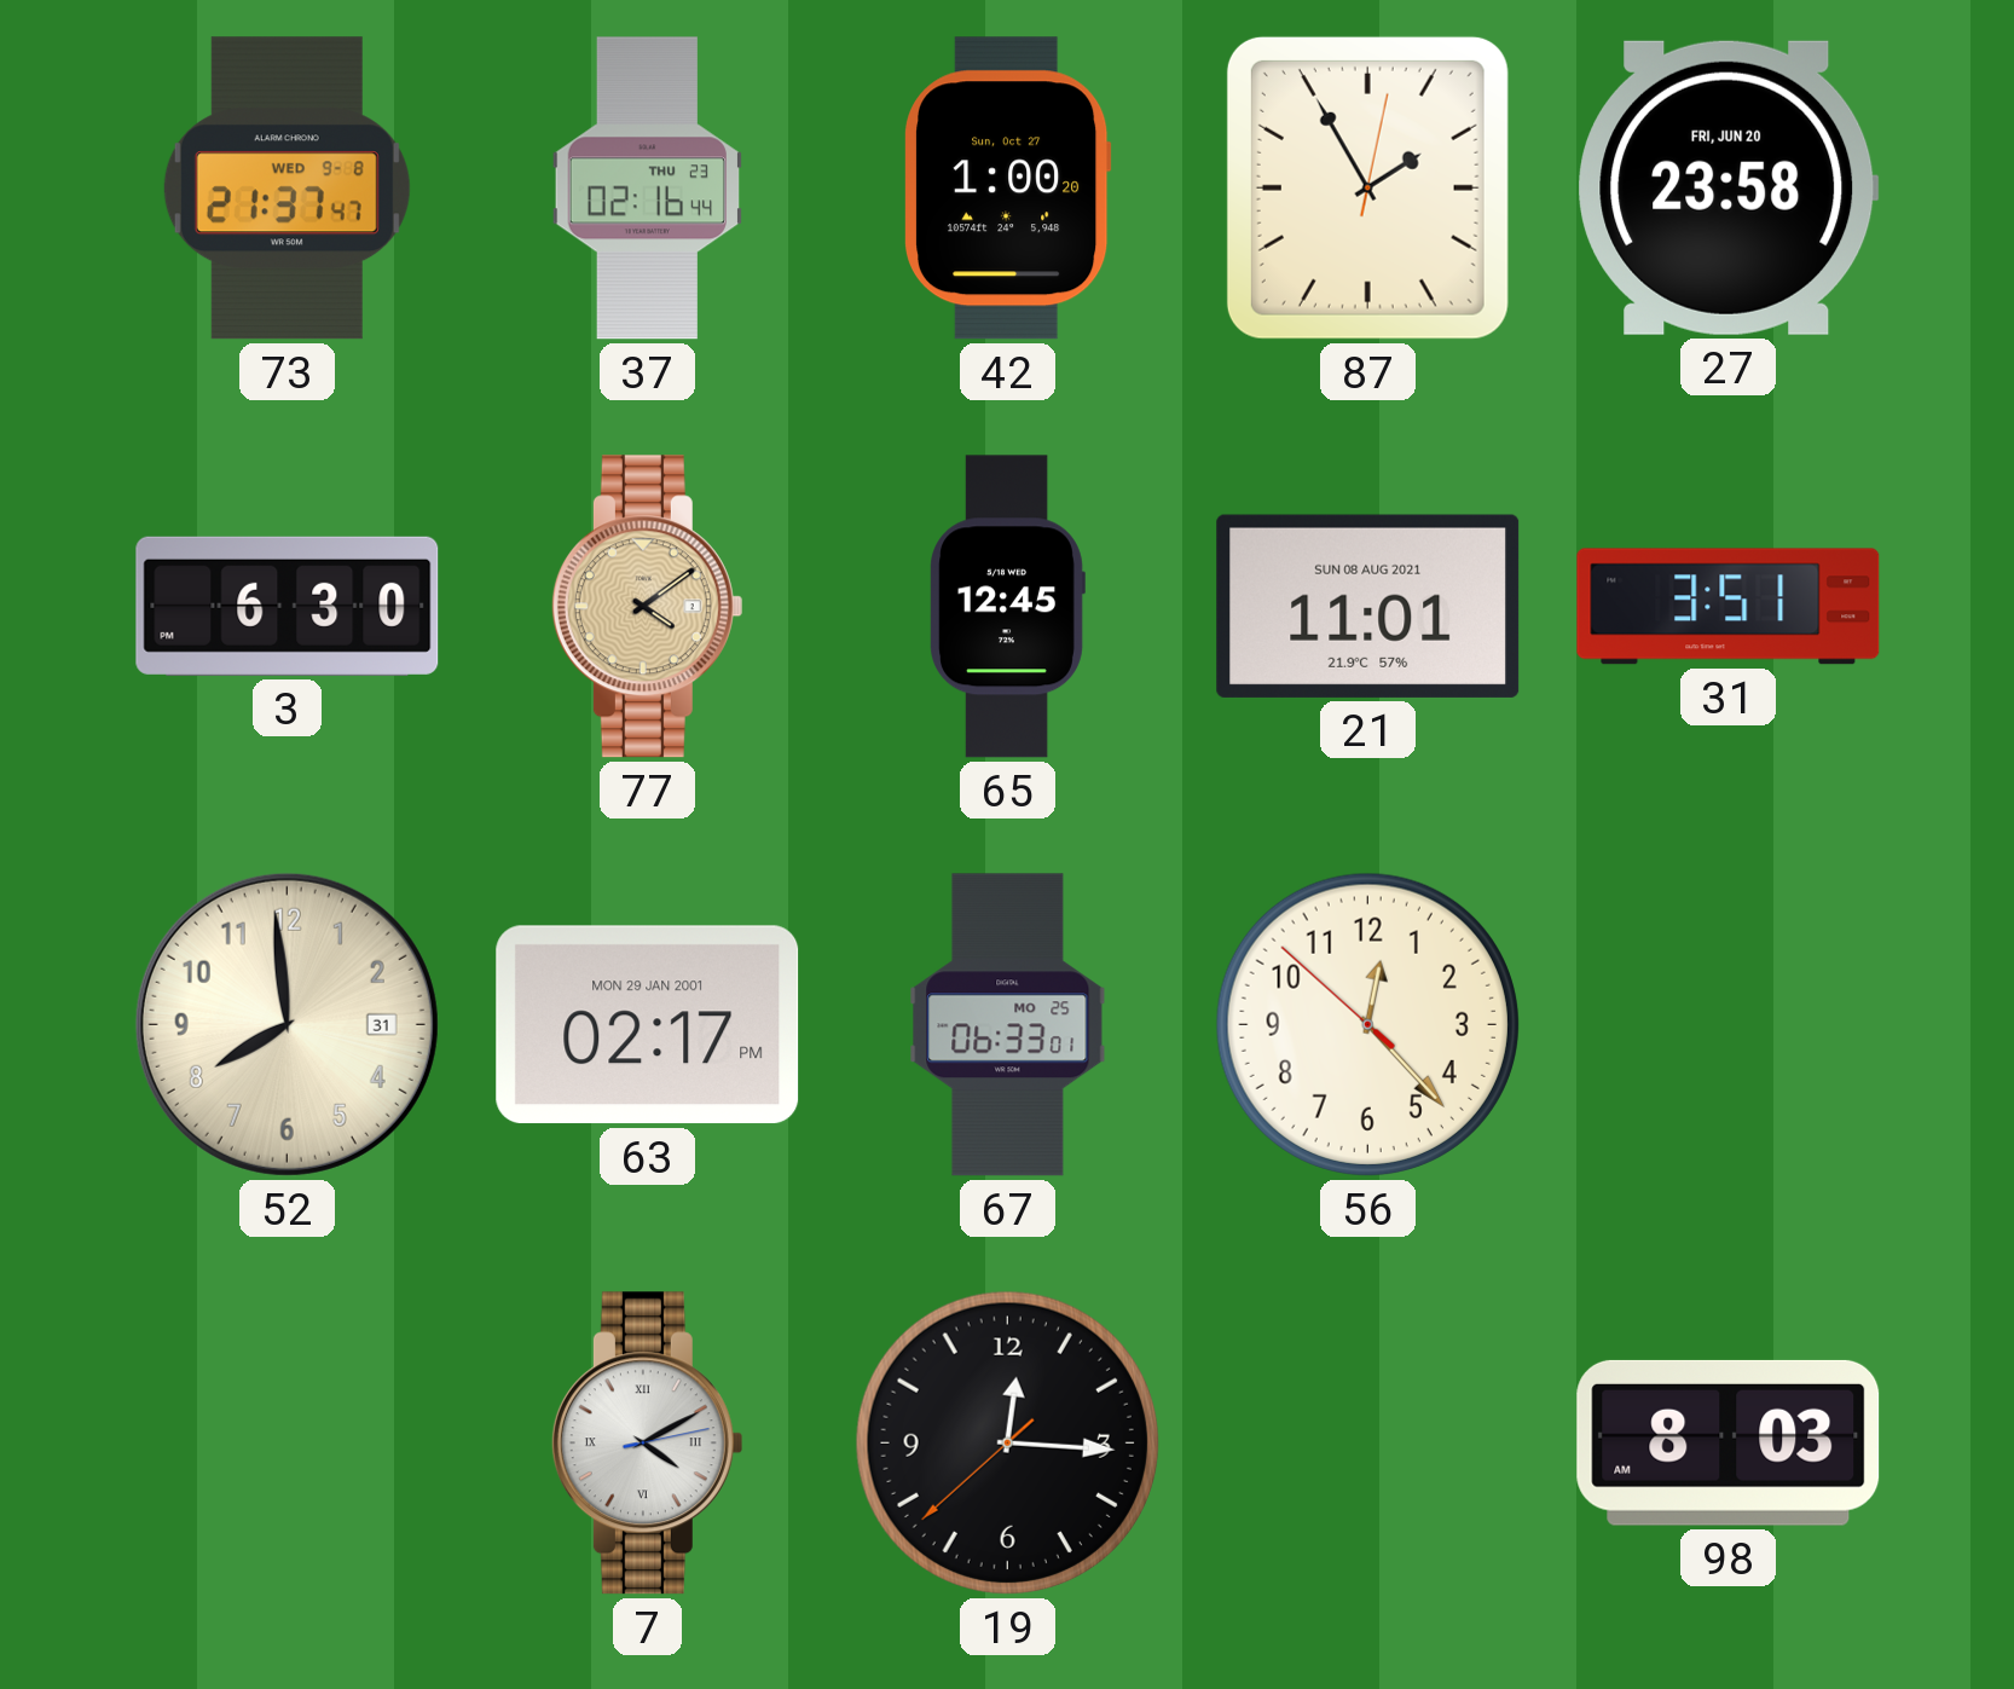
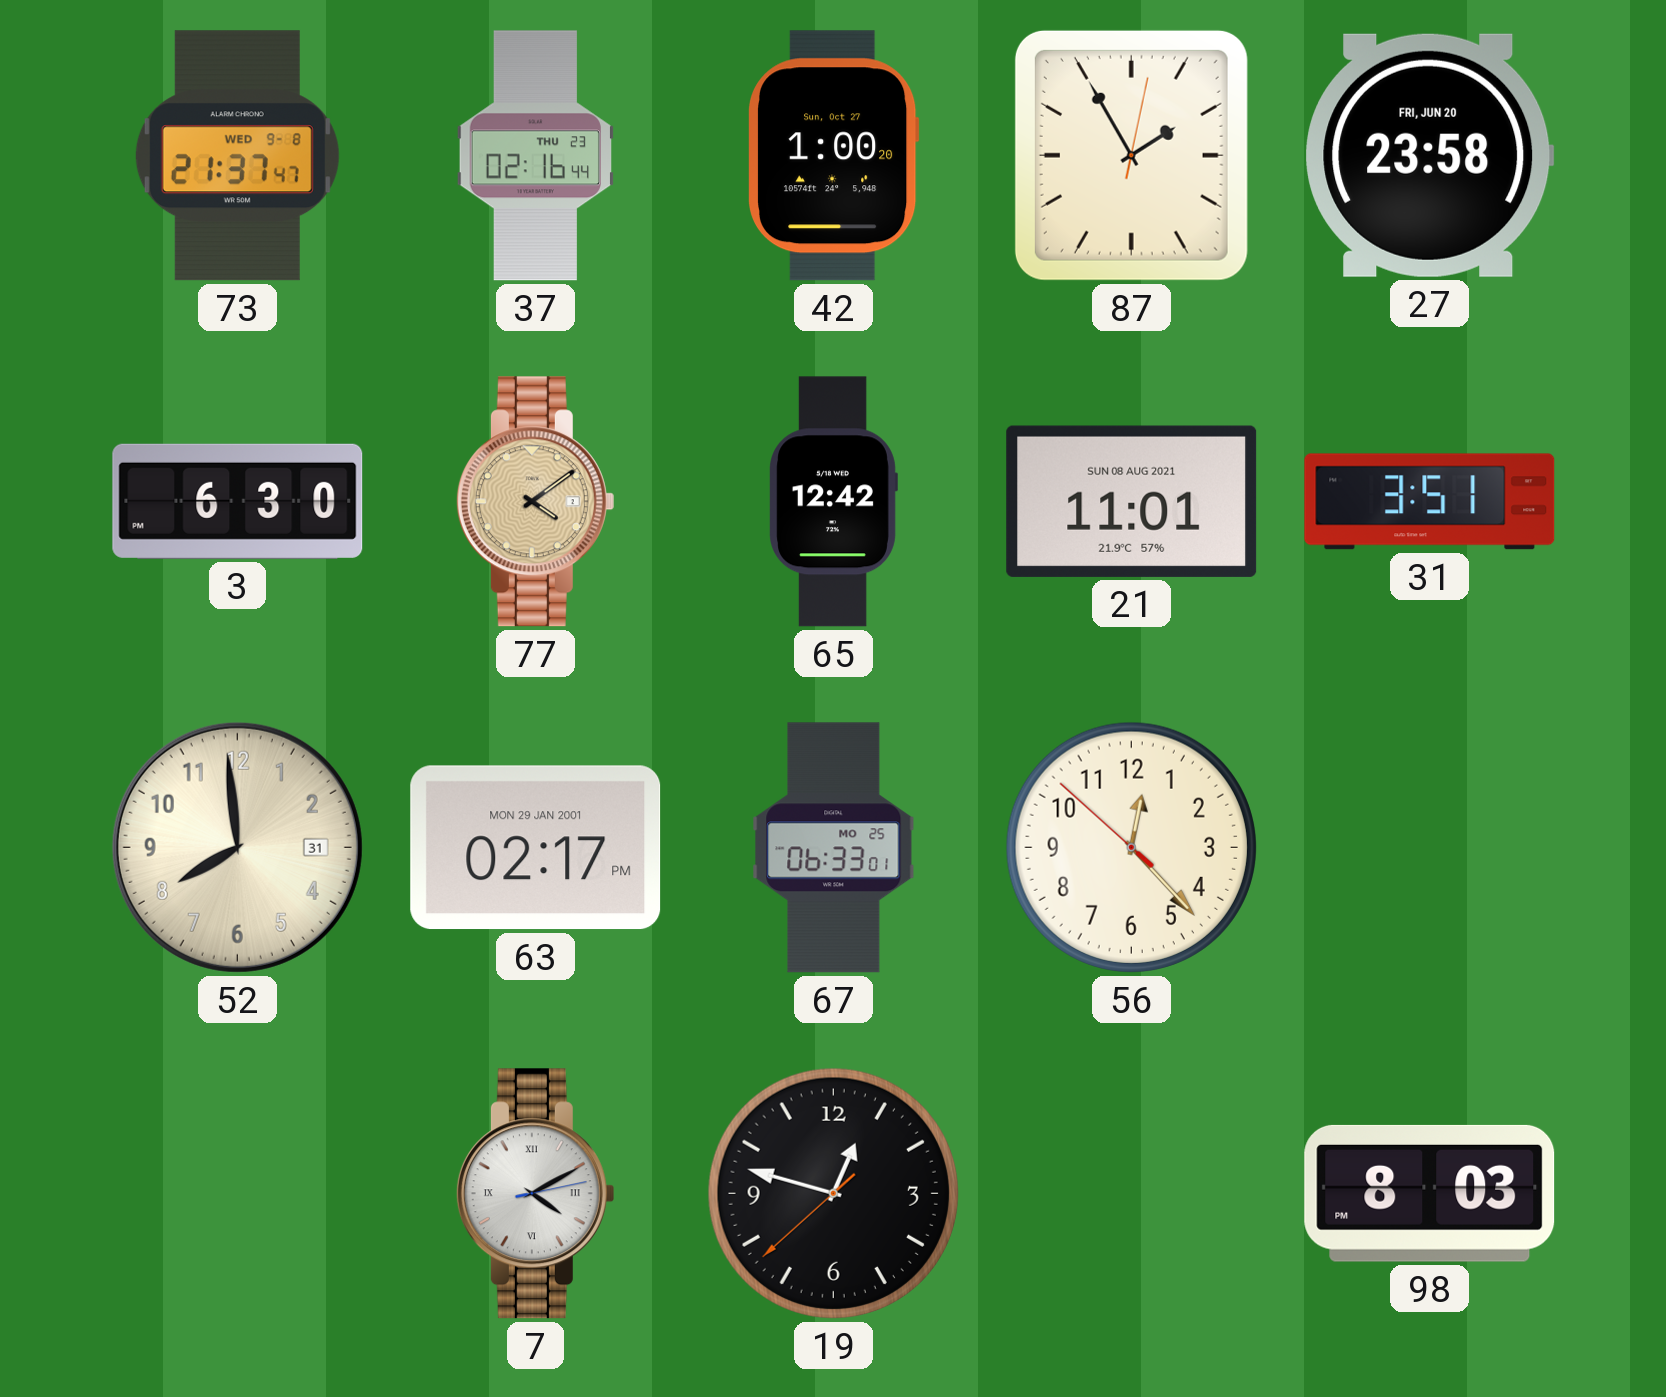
65: 12:45 -> 12:42
19: 12:15 -> 12:47
98: 8:03 AM -> 8:03 PM
